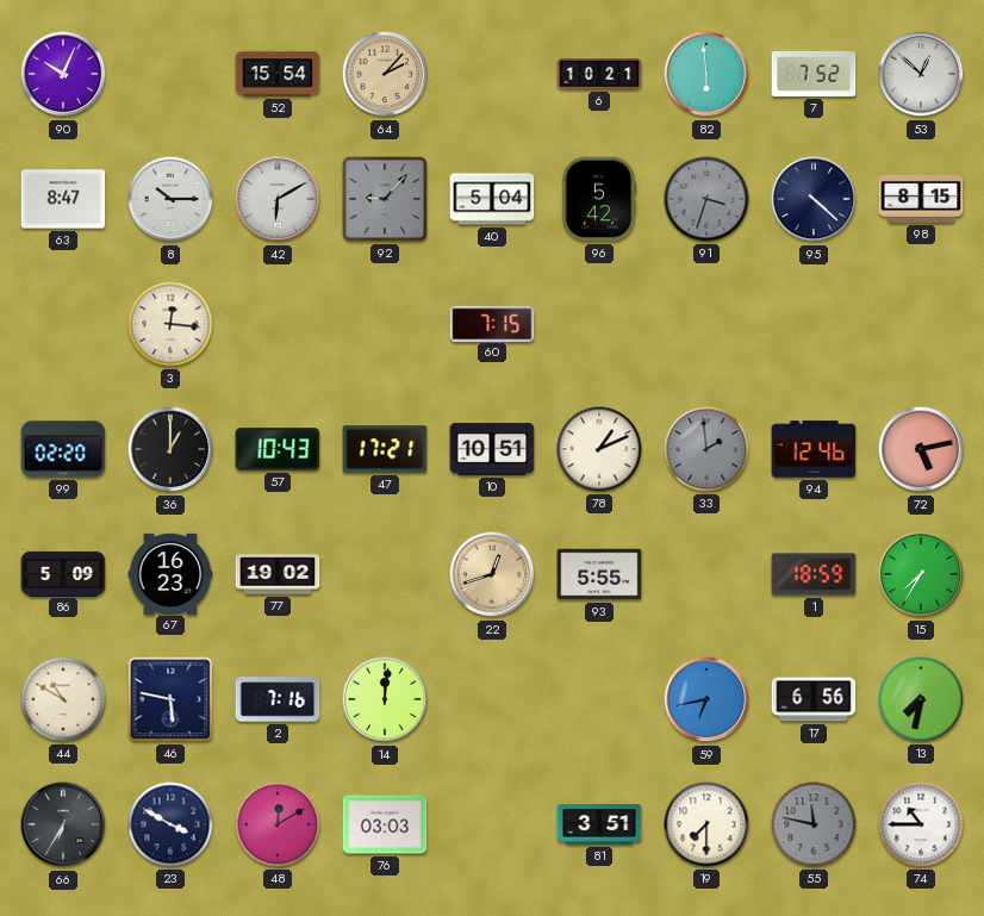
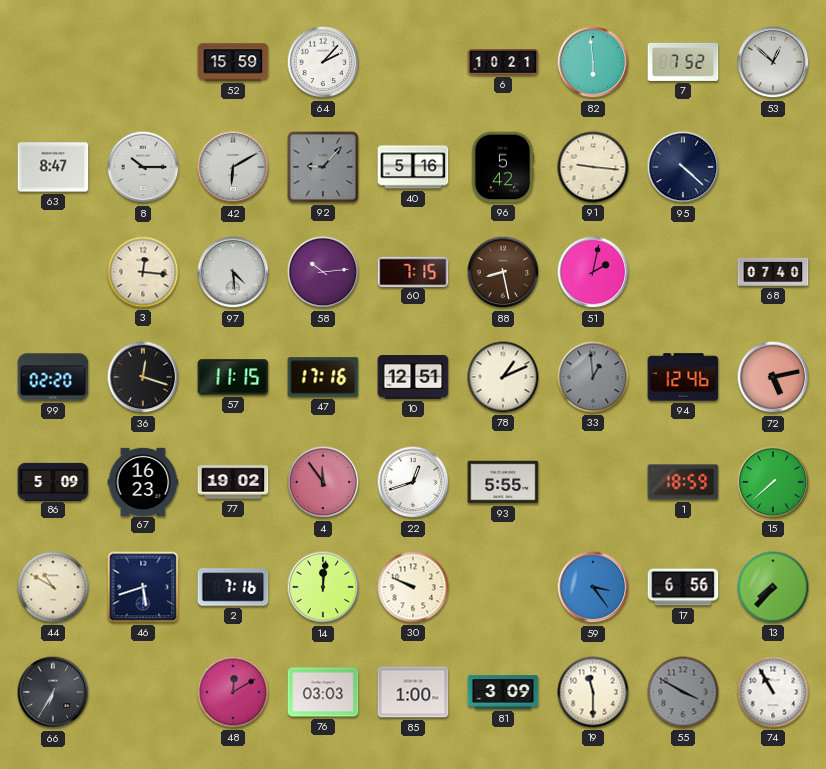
90: 10:04 -> none
52: 15:54 -> 15:59
64 dial: champagne -> white
40: 5:04 -> 5:16
91: 3:33 -> 9:16
91 dial: grey -> cream
98: 8:15 -> none
97: none -> 4:29
58: none -> 10:14
88: none -> 8:28
51: none -> 2:02
68: none -> 07:40
36: 1:00 -> 12:18
57: 10:43 -> 11:15
47: 17:21 -> 17:16
10: 10:51 -> 12:51
33: 1:59 -> 12:59
4: none -> 11:54
22 dial: champagne -> white
15: 7:35 -> 7:38
46: 5:47 -> 5:42
30: none -> 9:49
59: 6:43 -> 3:24
13: 7:32 -> 7:37
23: 3:50 -> none
85: none -> 1:00
81: 3:51 -> 3:09
19: 7:30 -> 11:30
55: 11:47 -> 3:50
74: 10:45 -> 10:55
